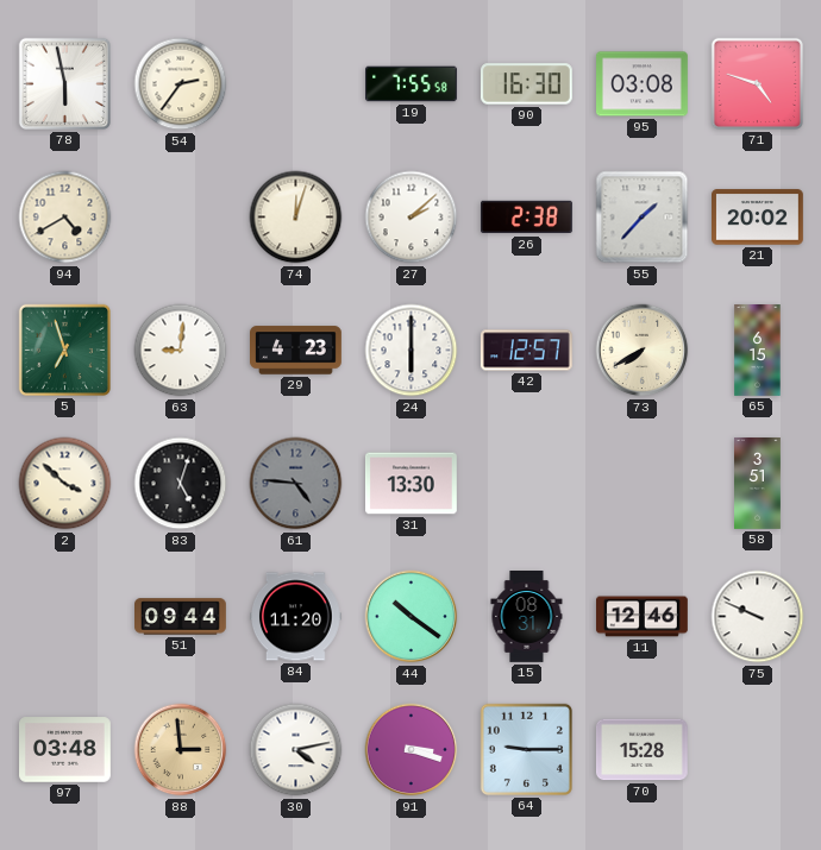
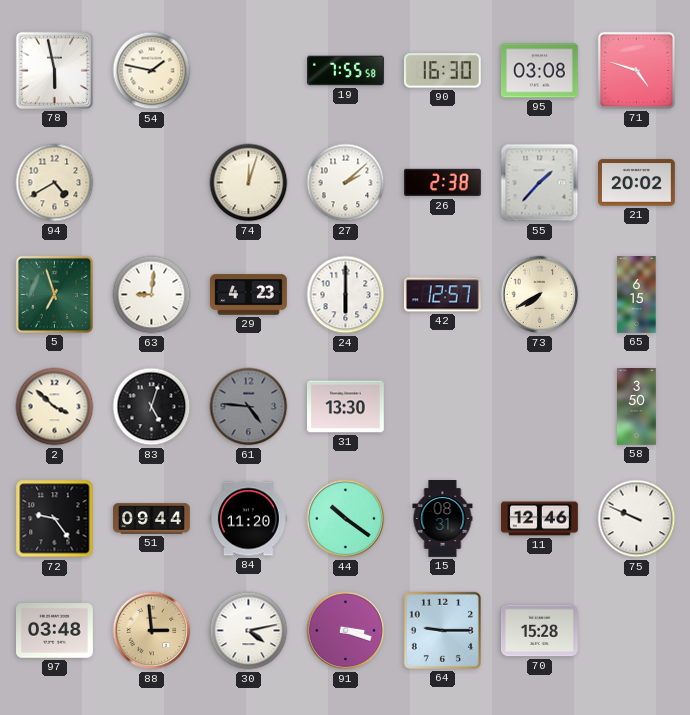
54: 2:36 -> 1:47
58: 3:51 -> 3:50
72: none -> 9:24
